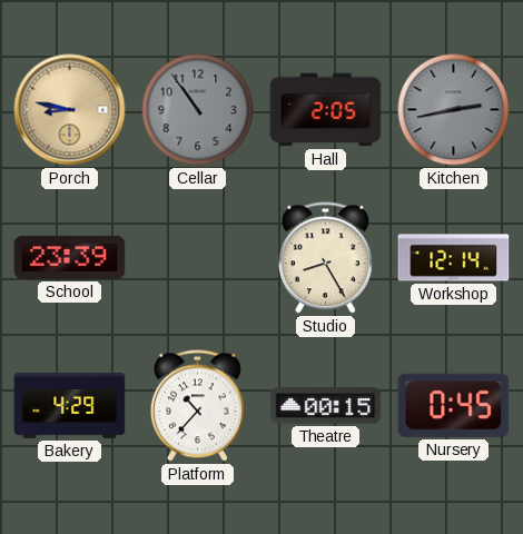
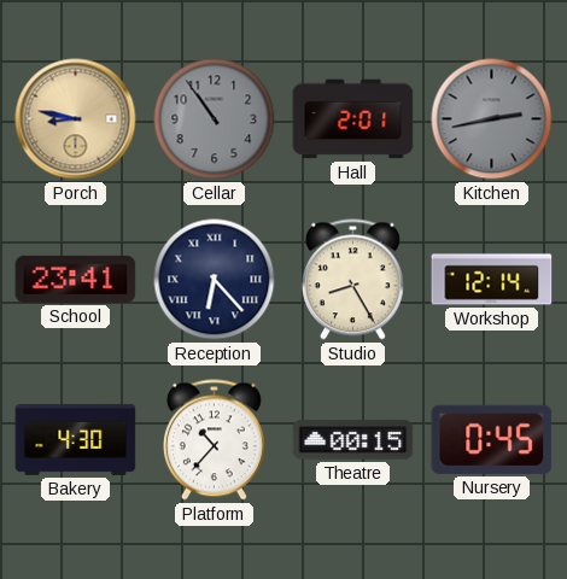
Hall: 2:05 -> 2:01
School: 23:39 -> 23:41
Reception: none -> 6:23
Bakery: 4:29 -> 4:30
